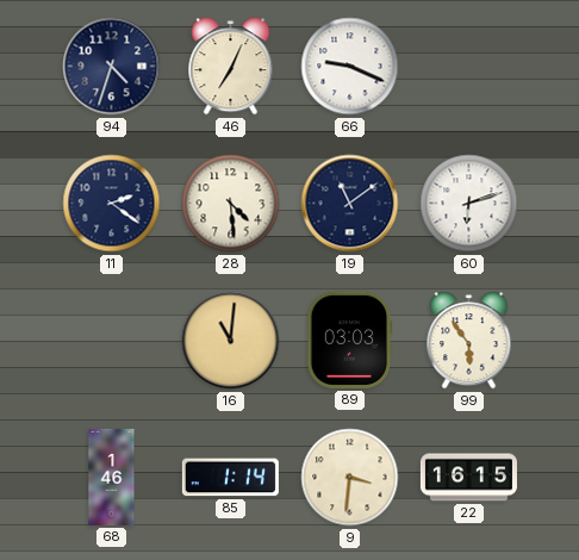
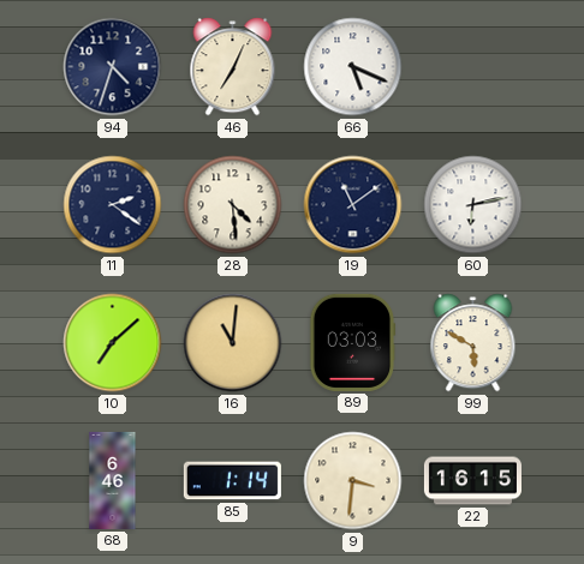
66: 9:19 -> 5:19
60: 6:12 -> 6:13
10: none -> 7:08
99: 5:54 -> 5:50
68: 1:46 -> 6:46
